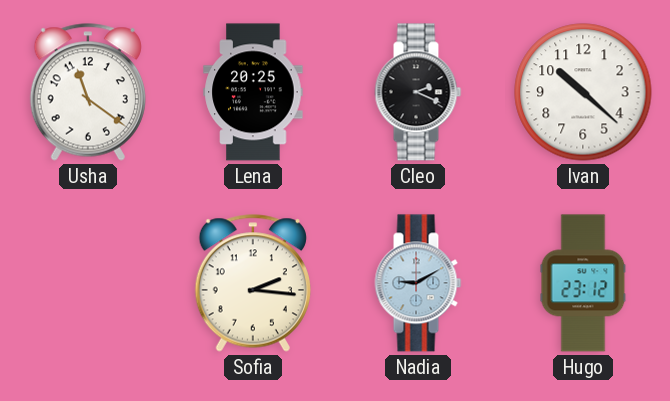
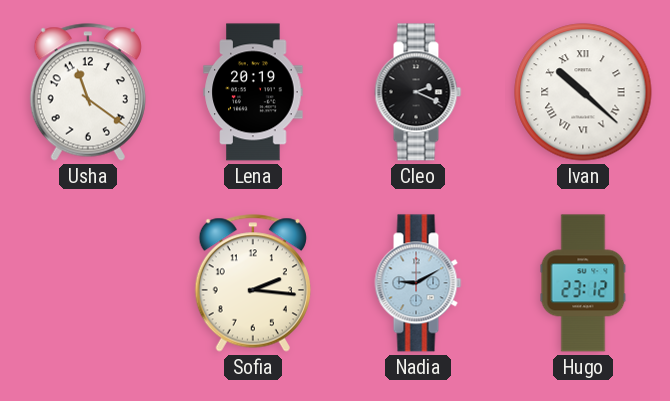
Lena: 20:25 -> 20:19
Ivan numerals: Arabic -> Roman
